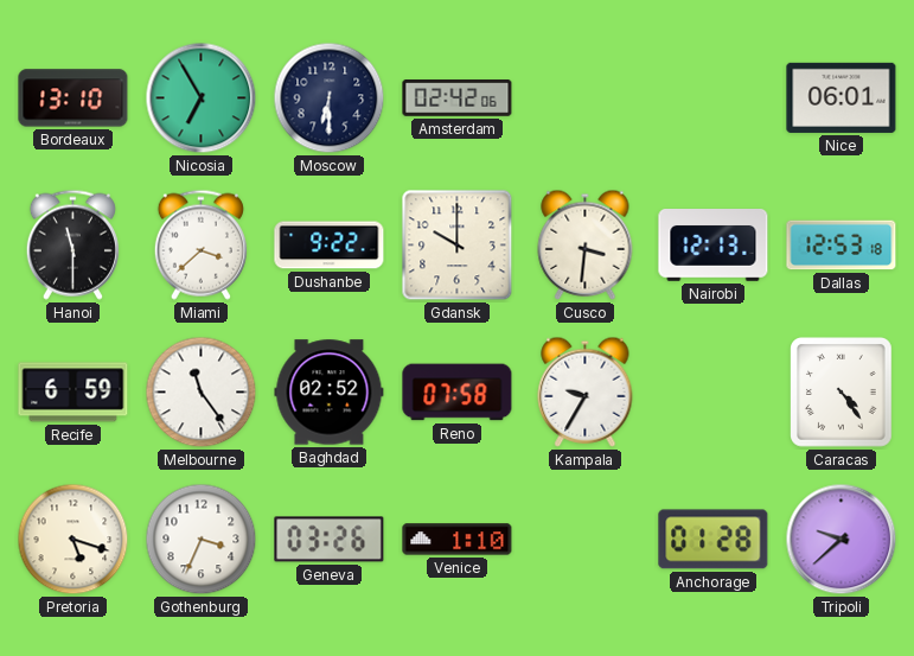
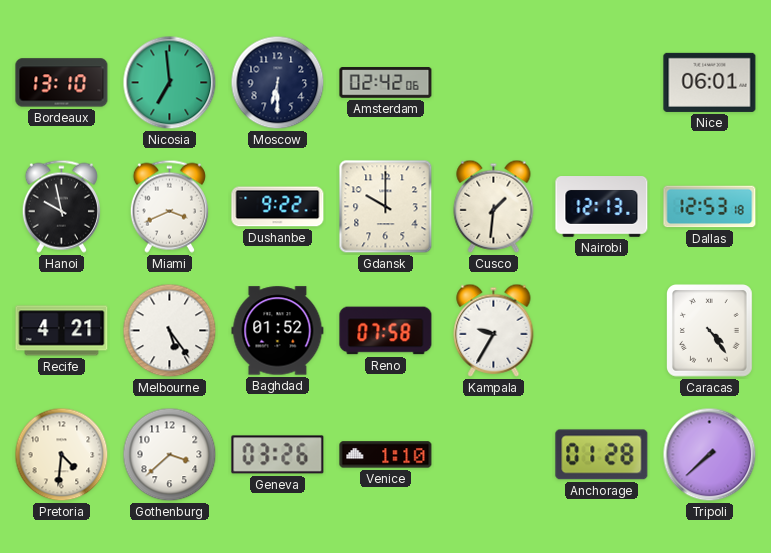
Nicosia: 6:55 -> 6:59
Hanoi: 11:30 -> 9:58
Miami: 3:38 -> 3:41
Cusco: 3:31 -> 1:31
Recife: 6:59 -> 4:21
Melbourne: 11:24 -> 5:24
Baghdad: 02:52 -> 01:52
Pretoria: 5:18 -> 4:31
Gothenburg: 3:34 -> 3:38
Tripoli: 9:38 -> 7:38
